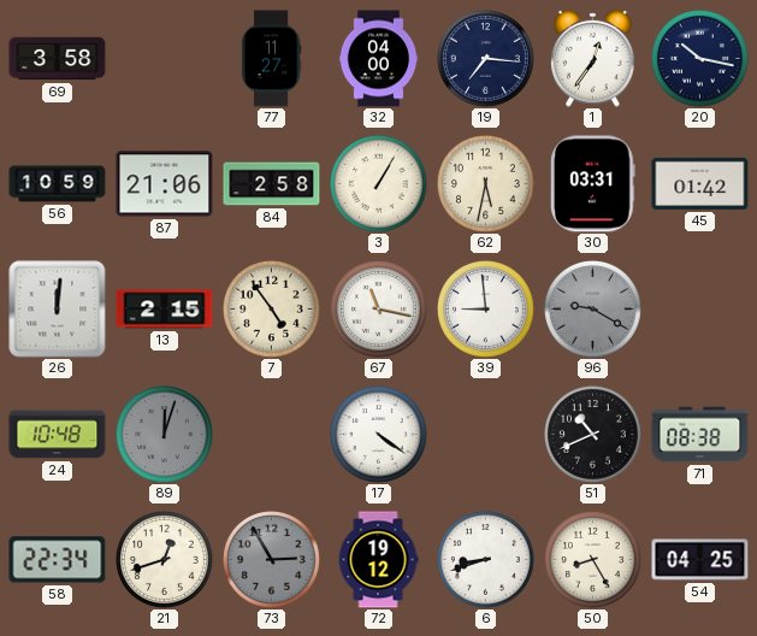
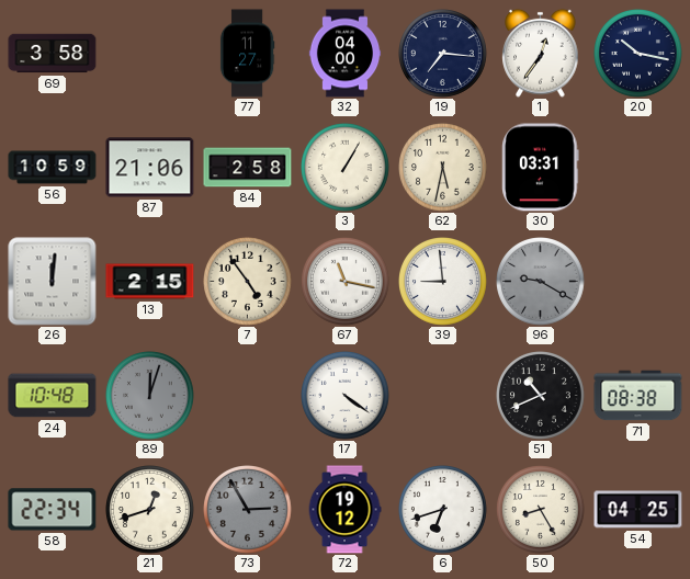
45: 01:42 -> none
6: 8:42 -> 6:42
